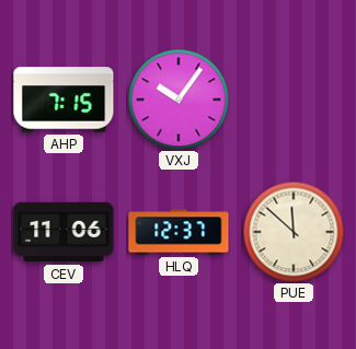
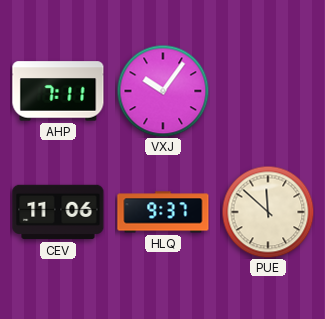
AHP: 7:15 -> 7:11
HLQ: 12:37 -> 9:37
